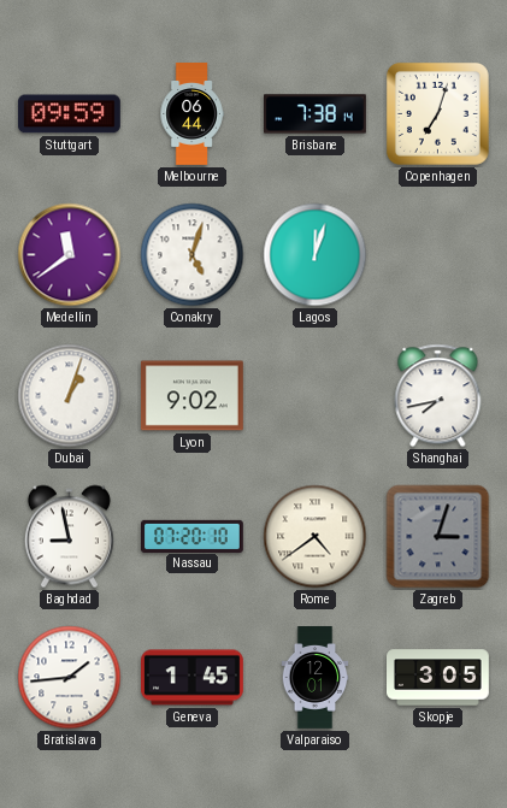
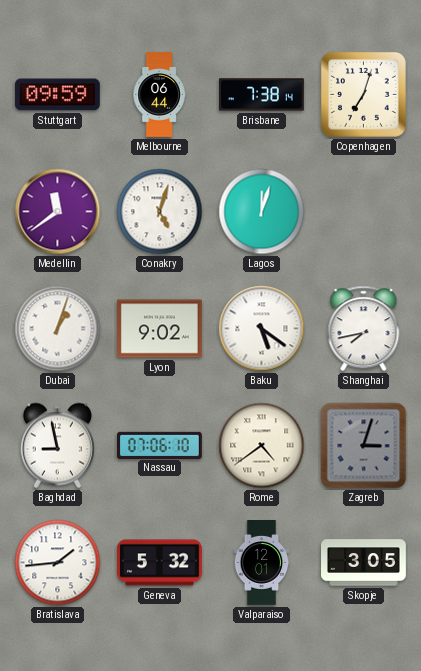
Baku: none -> 5:21
Nassau: 07:20 -> 07:06
Geneva: 1:45 -> 5:32
